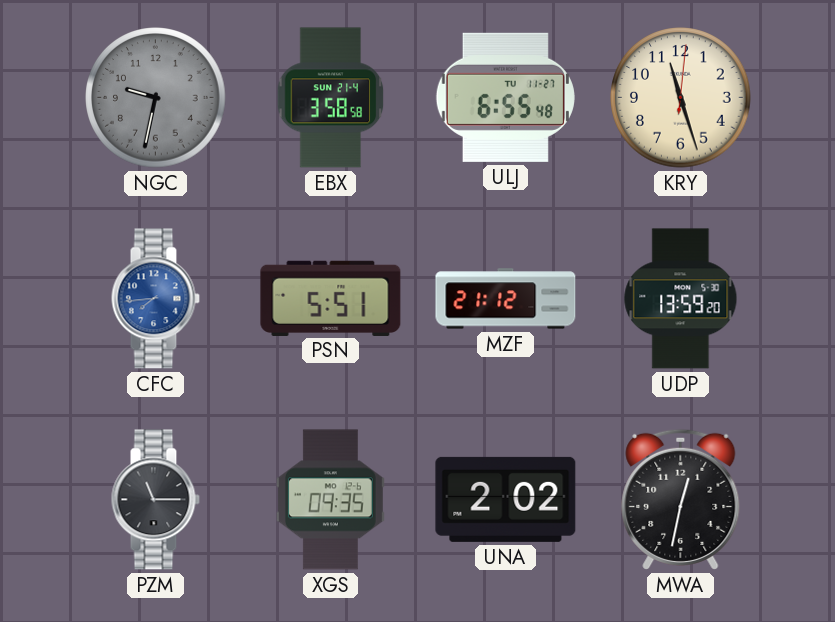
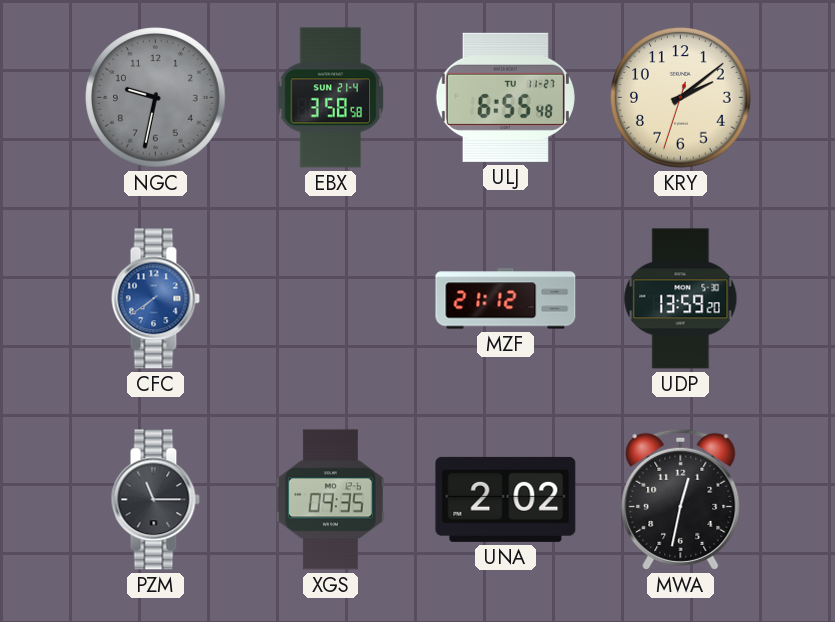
KRY: 11:27 -> 2:08
CFC: 7:44 -> 7:39
PSN: 5:51 -> none
